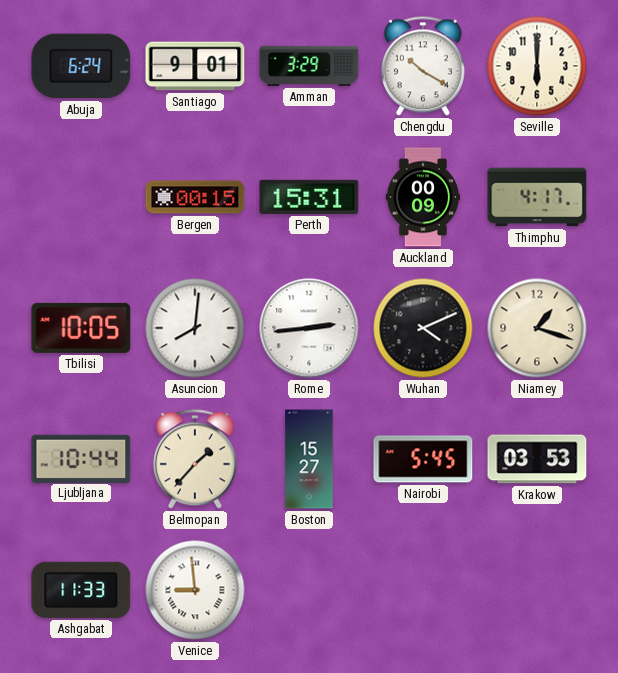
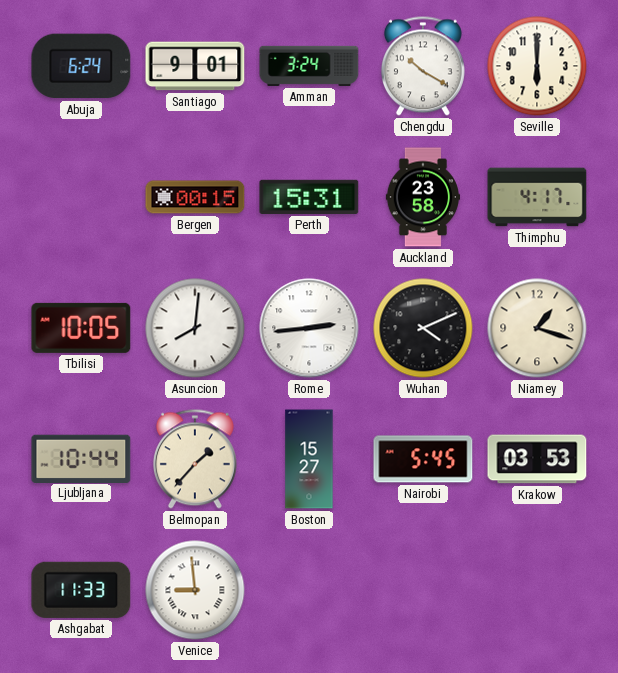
Amman: 3:29 -> 3:24
Auckland: 00:09 -> 23:58
